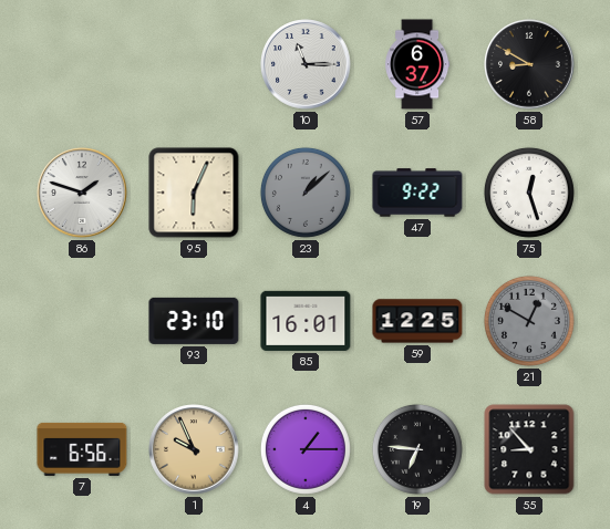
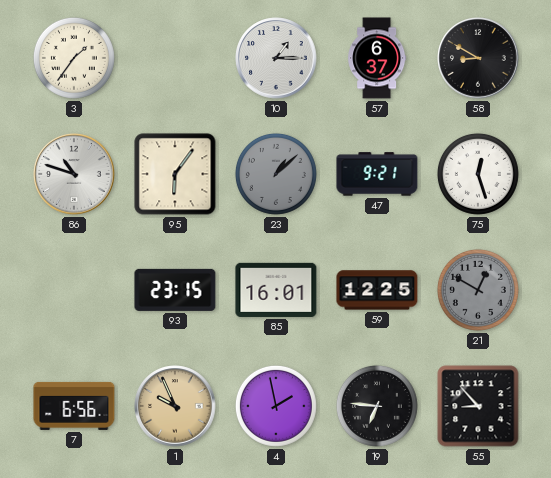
3: none -> 1:36
10: 11:15 -> 1:15
86: 1:48 -> 10:48
95: 6:04 -> 6:06
47: 9:22 -> 9:21
93: 23:10 -> 23:15
4: 1:15 -> 1:58
